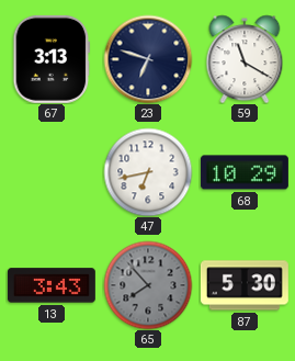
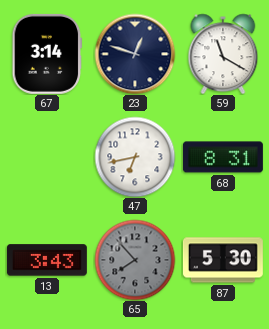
67: 3:13 -> 3:14
23: 6:48 -> 12:48
68: 10:29 -> 8:31
